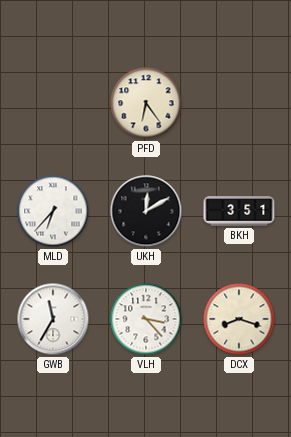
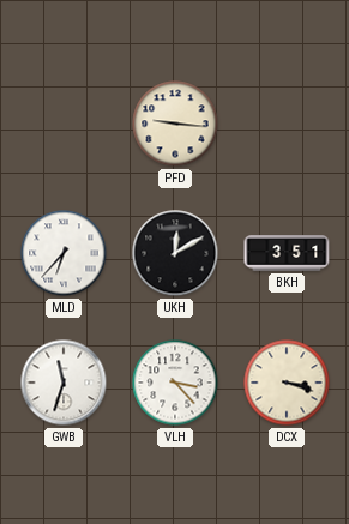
PFD: 6:24 -> 9:16
GWB: 11:35 -> 11:33
DCX: 8:18 -> 3:18
